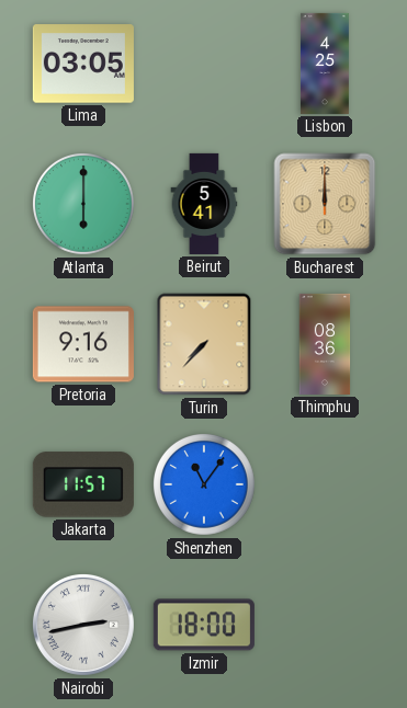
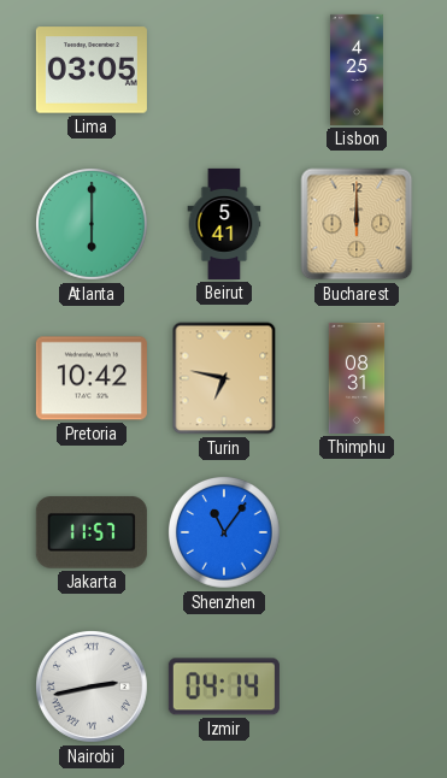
Pretoria: 9:16 -> 10:42
Turin: 7:37 -> 6:47
Thimphu: 08:36 -> 08:31
Izmir: 18:00 -> 04:14
